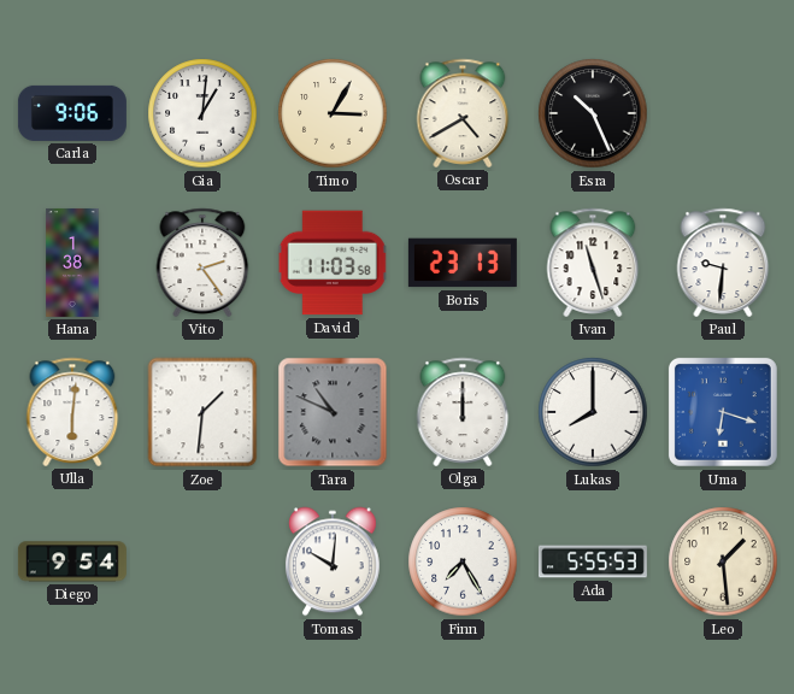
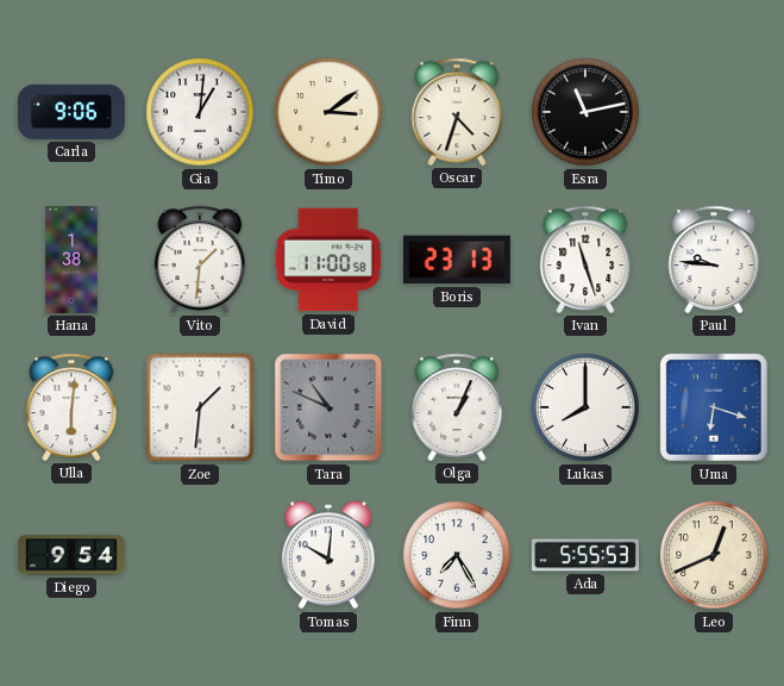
Timo: 3:05 -> 3:09
Oscar: 4:40 -> 4:33
Esra: 10:26 -> 11:13
Vito: 2:24 -> 1:31
David: 11:03 -> 11:00
Paul: 9:31 -> 9:46
Olga: 12:00 -> 1:04
Leo: 1:29 -> 12:41
